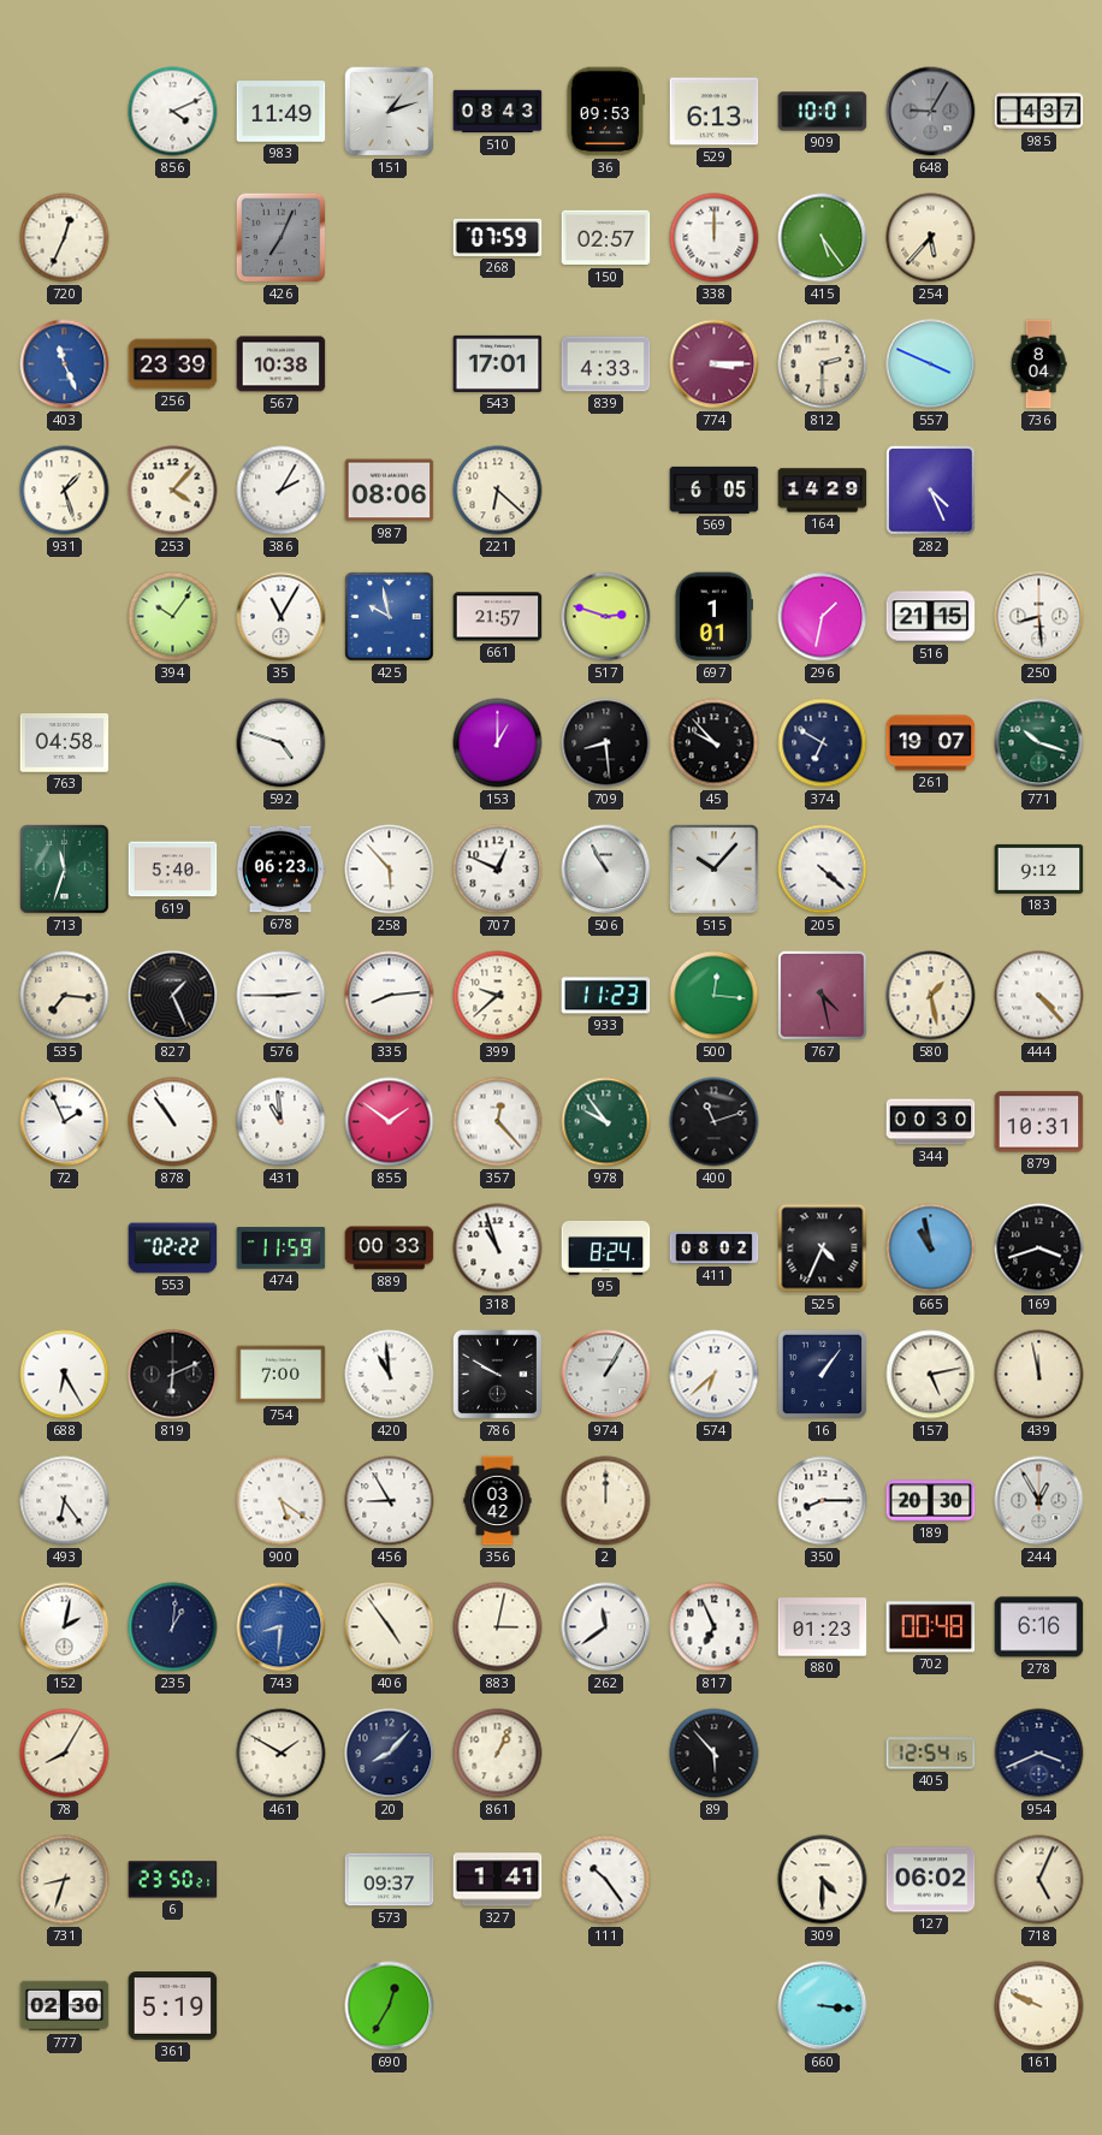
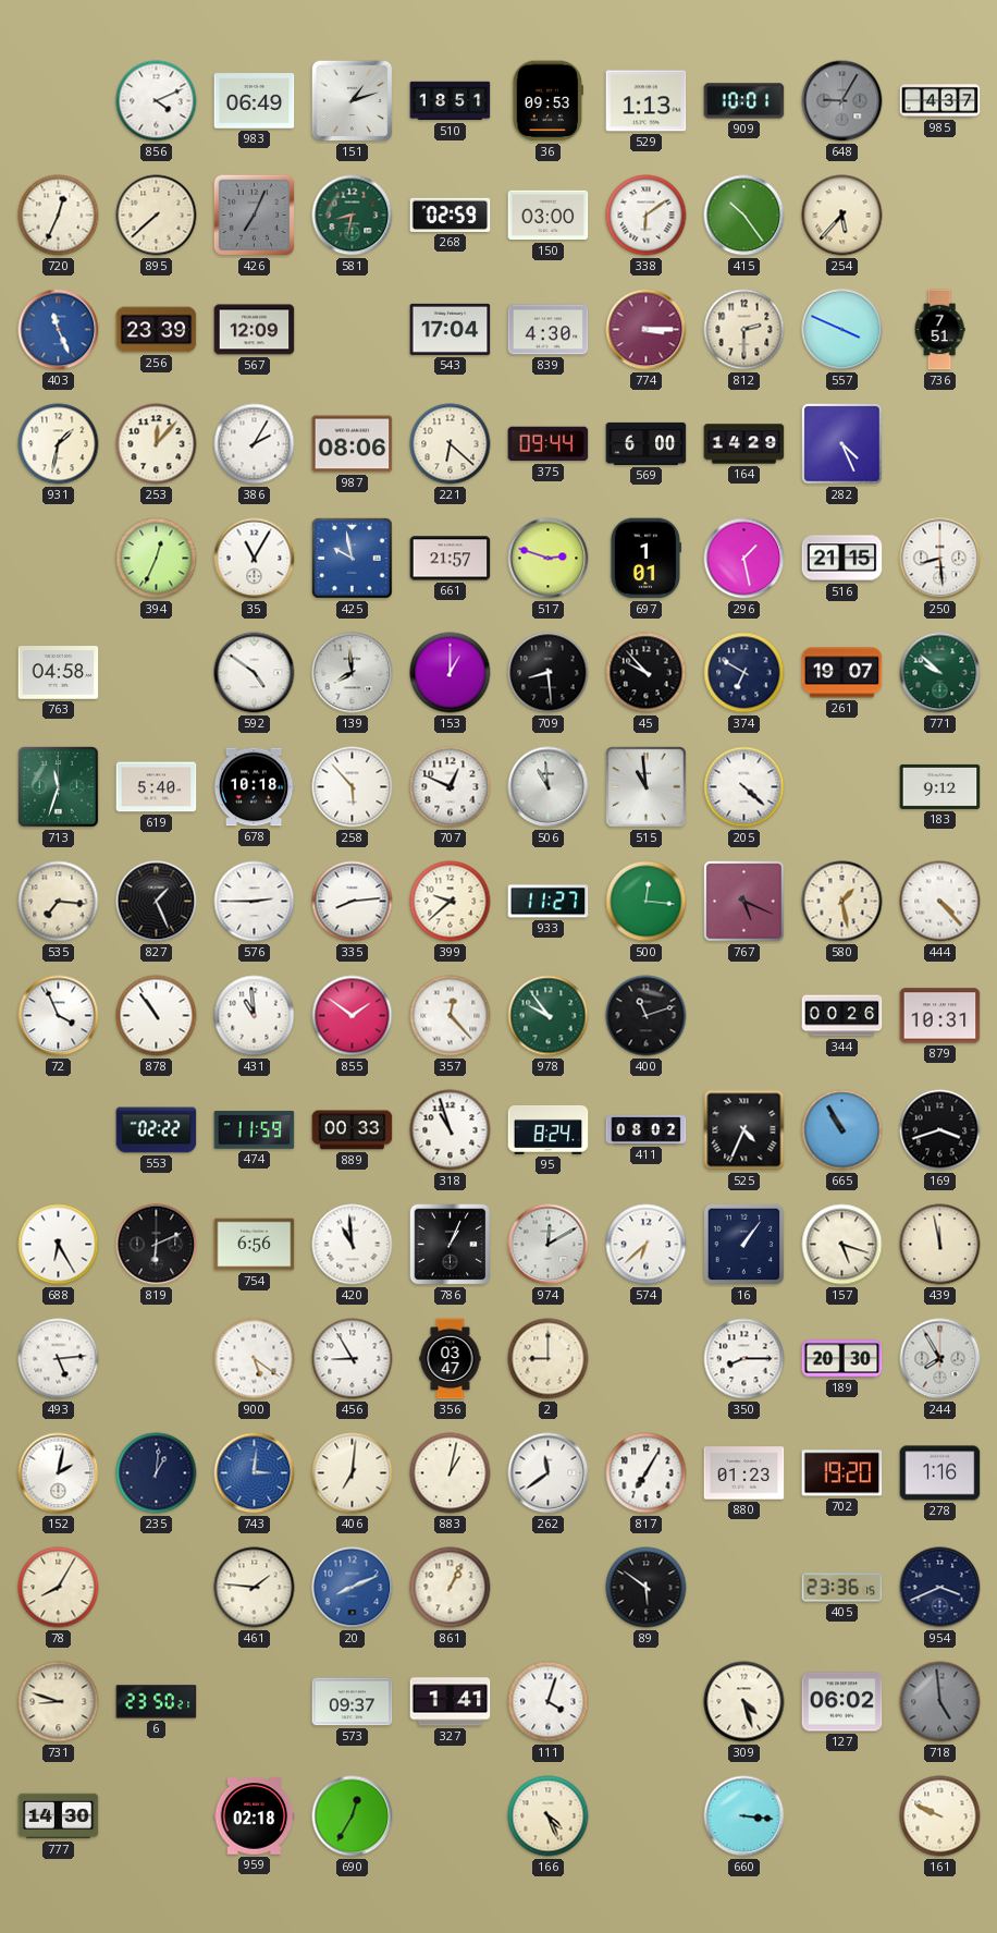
983: 11:49 -> 06:49
510: 08:43 -> 18:51
529: 6:13 -> 1:13
895: none -> 7:38
581: none -> 8:32
268: 07:59 -> 02:59
150: 02:57 -> 03:00
338: 12:00 -> 6:09
415: 5:24 -> 10:24
567: 10:38 -> 12:09
543: 17:01 -> 17:04
839: 4:33 -> 4:30
736: 8:04 -> 7:51
931: 1:27 -> 1:32
253: 4:07 -> 12:07
375: none -> 09:44
569: 6:05 -> 6:00
394: 10:06 -> 12:34
296: 1:32 -> 1:28
592: 4:48 -> 4:51
139: none -> 7:59
771: 10:18 -> 9:52
678: 06:23 -> 10:18
506: 10:55 -> 10:59
515: 10:07 -> 10:59
933: 11:23 -> 11:27
767: 4:28 -> 5:19
72: 1:56 -> 3:56
344: 00:30 -> 00:26
665: 10:58 -> 10:55
754: 7:00 -> 6:56
786: 9:50 -> 1:04
974: 1:05 -> 12:10
157: 5:13 -> 5:18
493: 6:24 -> 5:14
356: 03:42 -> 03:47
2: 12:00 -> 9:00
244: 12:55 -> 7:55
743: 8:31 -> 3:01
406: 4:54 -> 7:01
883: 3:02 -> 1:02
817: 6:56 -> 7:05
702: 00:48 -> 19:20
278: 6:16 -> 1:16
461: 1:50 -> 1:46
20: 8:07 -> 8:11
20 dial: navy -> blue
89: 5:53 -> 5:51
405: 12:54 -> 23:36
731: 8:33 -> 8:48
111: 10:24 -> 4:03
309: 4:30 -> 4:27
718: 5:04 -> 4:59
718 dial: cream -> grey
777: 02:30 -> 14:30
361: 5:19 -> none
959: none -> 02:18
166: none -> 4:26
